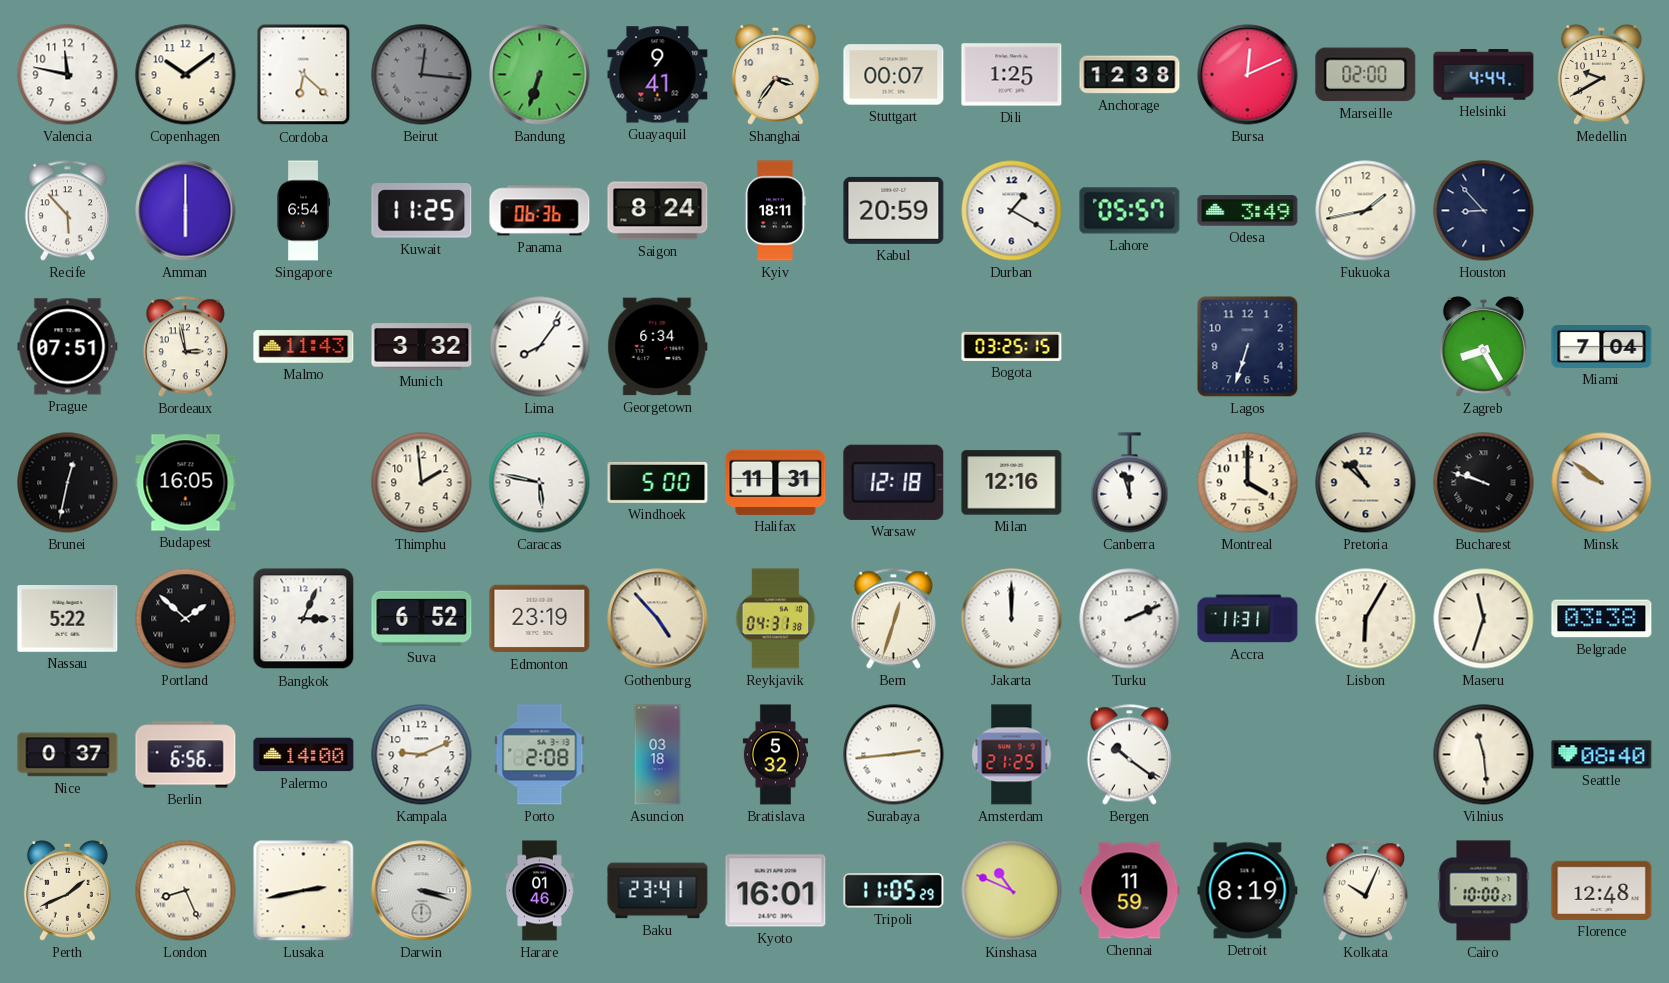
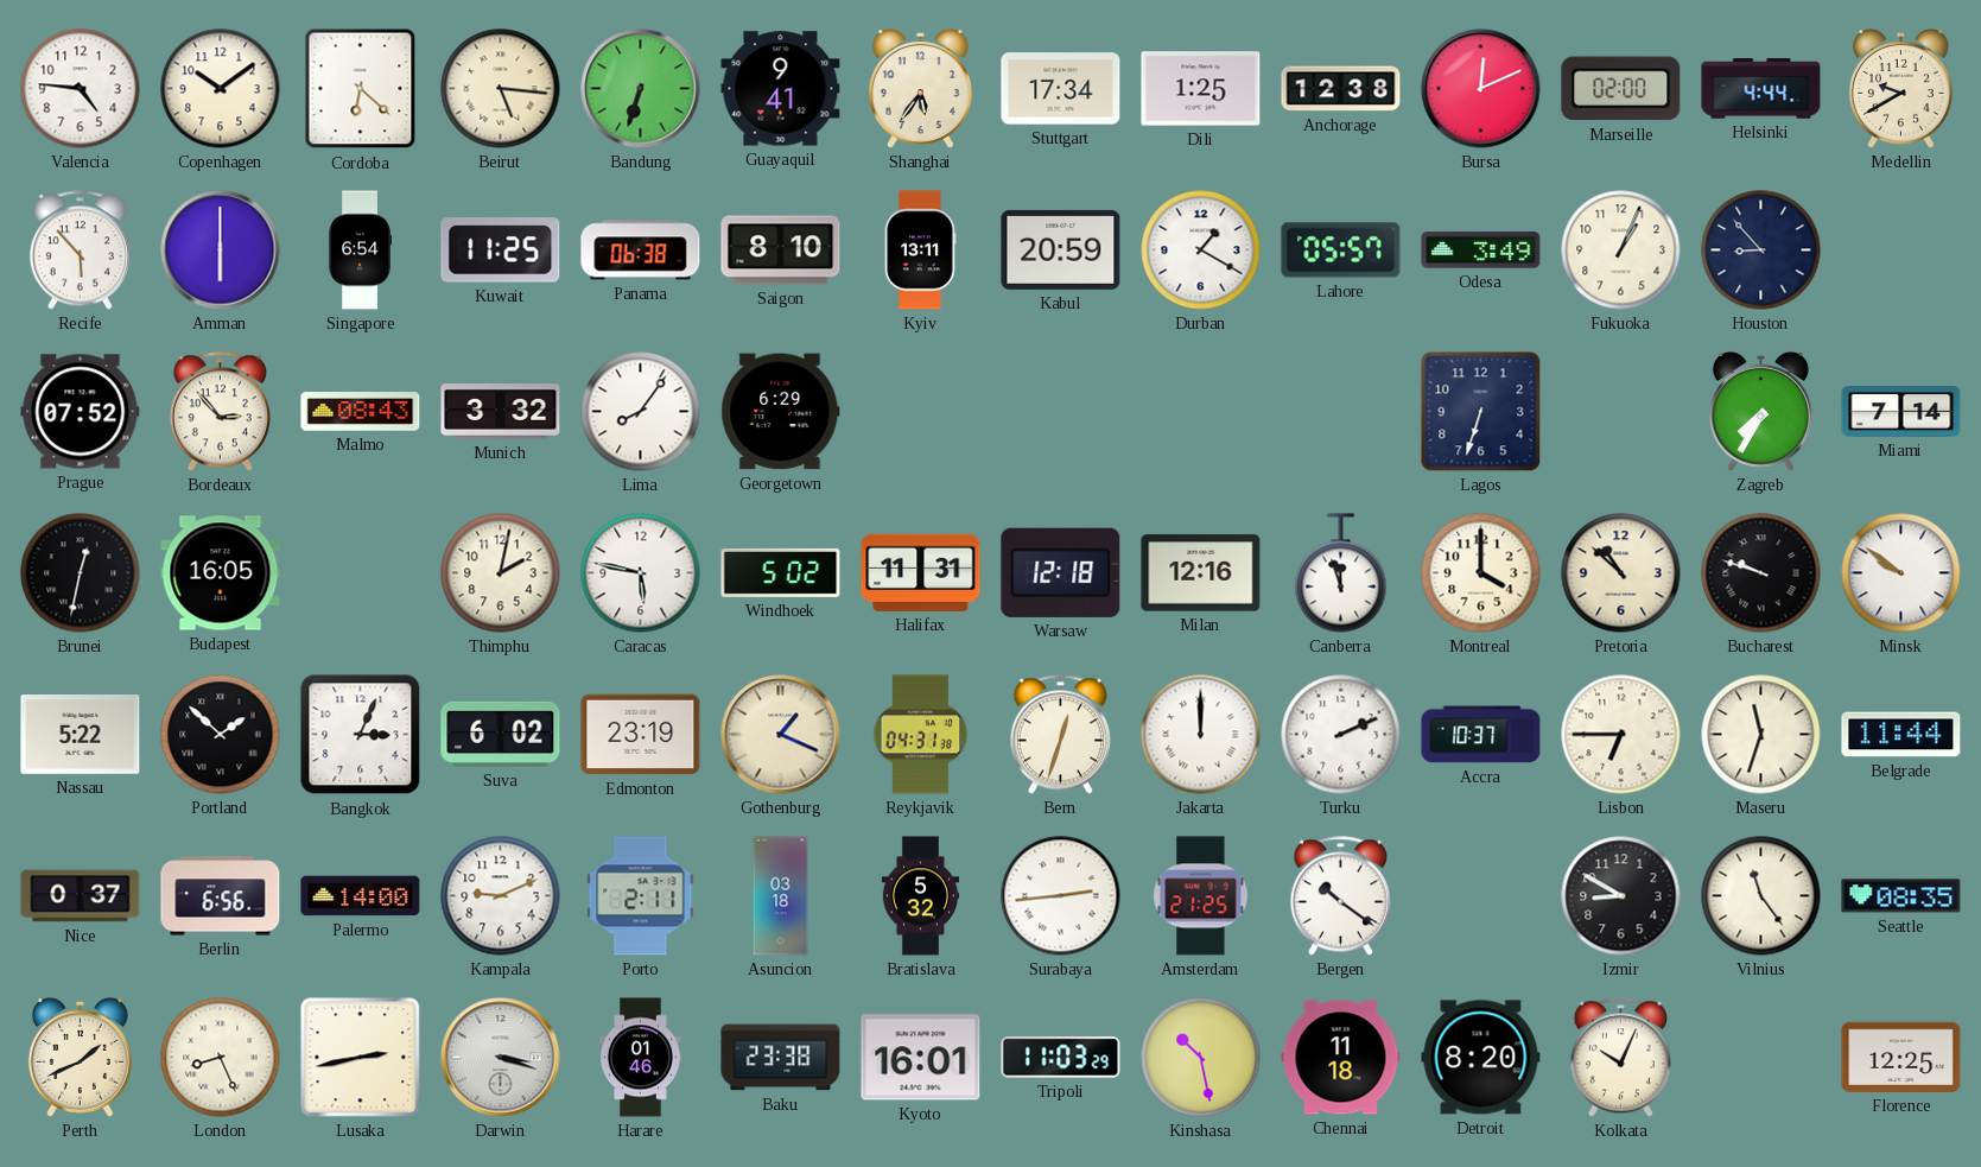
Valencia: 11:47 -> 4:46
Beirut: 12:16 -> 5:16
Beirut dial: grey -> cream
Shanghai: 3:36 -> 5:36
Stuttgart: 00:07 -> 17:34
Panama: 06:36 -> 06:38
Saigon: 8:24 -> 8:10
Kyiv: 18:11 -> 13:11
Fukuoka: 1:43 -> 1:04
Prague: 07:51 -> 07:52
Bordeaux: 2:58 -> 2:53
Malmo: 11:43 -> 08:43
Georgetown: 6:34 -> 6:29
Bogota: 03:25 -> none
Zagreb: 8:25 -> 7:35
Miami: 7:04 -> 7:14
Thimphu: 1:59 -> 2:02
Windhoek: 5:00 -> 5:02
Suva: 6:52 -> 6:02
Gothenburg: 4:53 -> 1:19
Accra: 11:31 -> 10:37
Lisbon: 6:05 -> 6:45
Belgrade: 03:38 -> 11:44
Porto: 2:08 -> 2:11
Izmir: none -> 8:50
Vilnius: 11:29 -> 11:24
Seattle: 08:40 -> 08:35
Baku: 23:41 -> 23:38
Tripoli: 11:05 -> 11:03
Kinshasa: 10:49 -> 10:28
Chennai: 11:59 -> 11:18
Detroit: 8:19 -> 8:20
Cairo: 10:00 -> none
Florence: 12:48 -> 12:25
